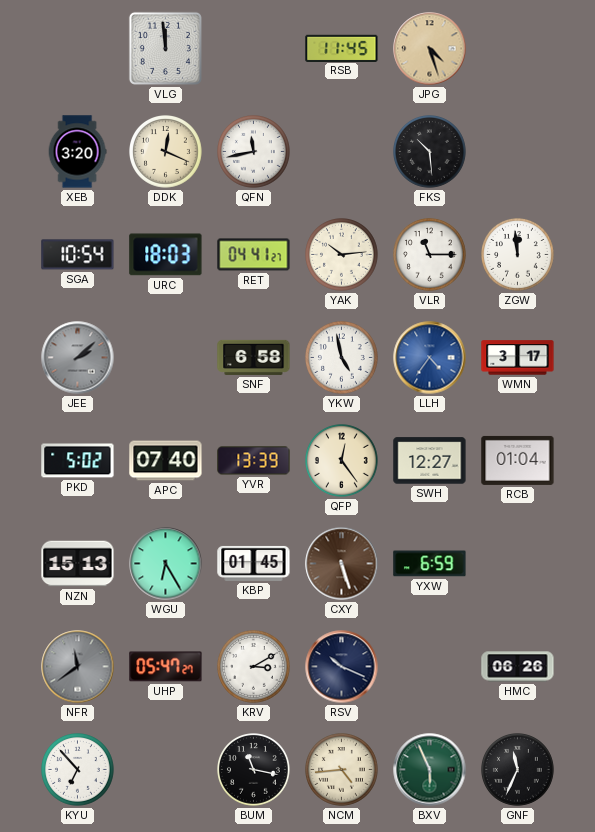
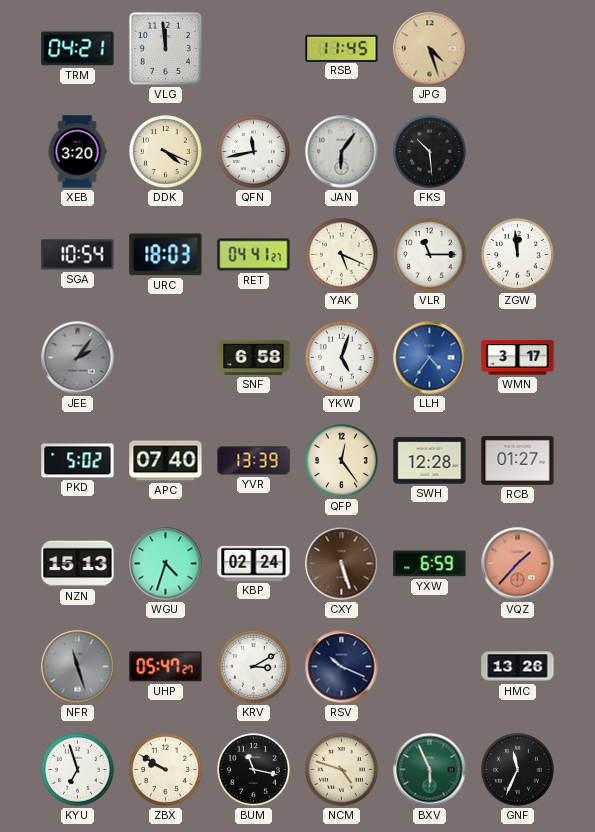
TRM: none -> 04:21
DDK: 12:19 -> 4:19
JAN: none -> 6:06
YAK: 10:14 -> 5:19
JEE: 2:08 -> 2:06
YKW: 4:58 -> 5:03
SWH: 12:27 -> 12:28
RCB: 01:04 -> 01:27
WGU: 6:25 -> 4:33
KBP: 01:45 -> 02:24
VQZ: none -> 1:37
NFR: 11:39 -> 11:27
HMC: 06:26 -> 13:26
KYU: 6:53 -> 6:57
ZBX: none -> 9:50
NCM: 4:44 -> 4:48
